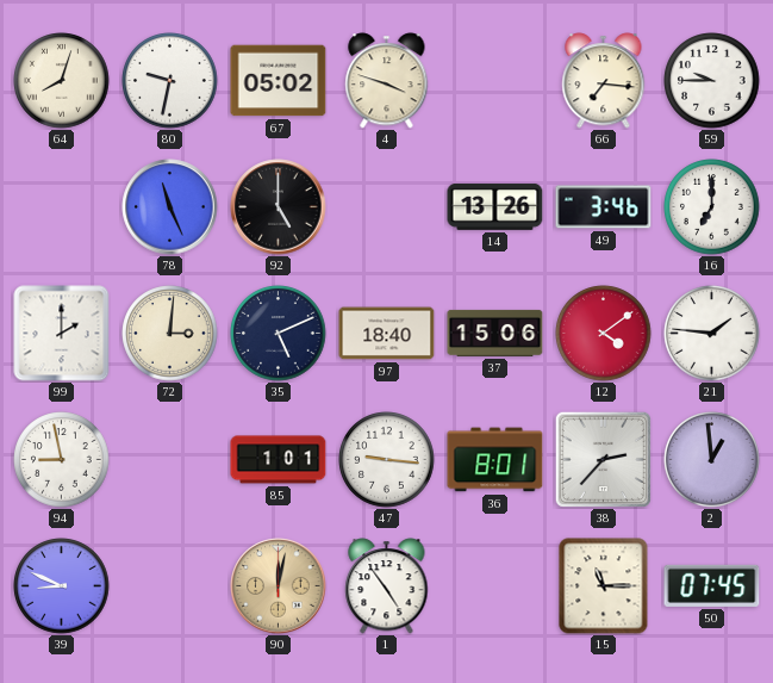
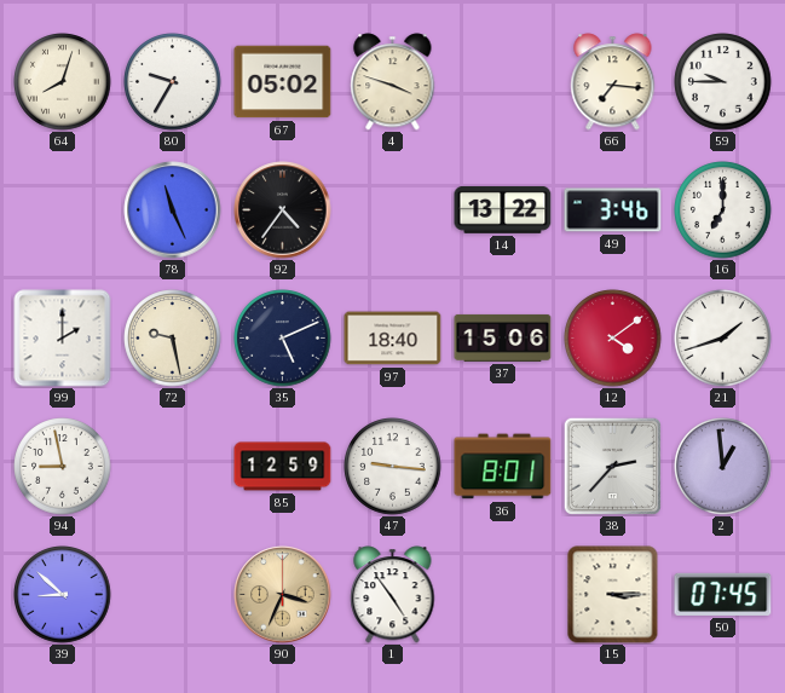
80: 9:32 -> 9:35
92: 5:00 -> 4:36
14: 13:26 -> 13:22
72: 3:01 -> 9:28
21: 1:46 -> 1:42
85: 1:01 -> 12:59
39: 8:49 -> 8:52
90: 12:02 -> 3:34
15: 11:15 -> 3:15
